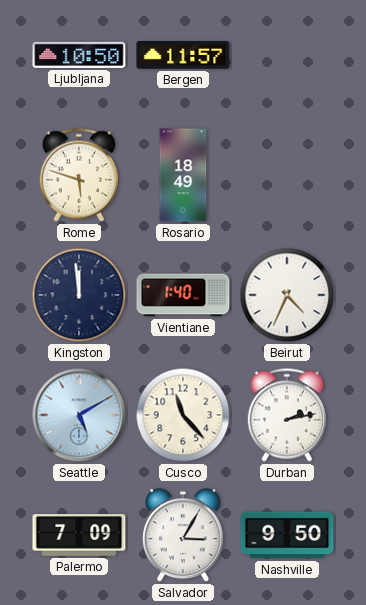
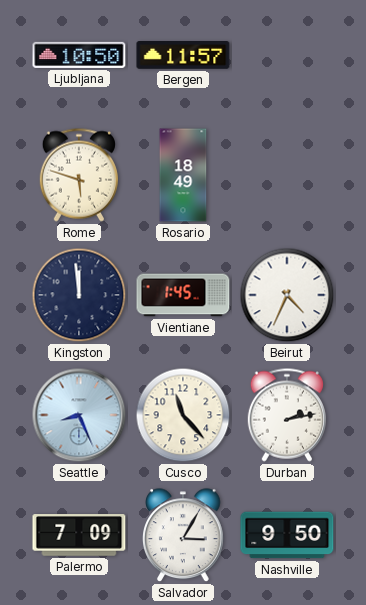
Vientiane: 1:40 -> 1:45
Seattle: 5:10 -> 8:26
